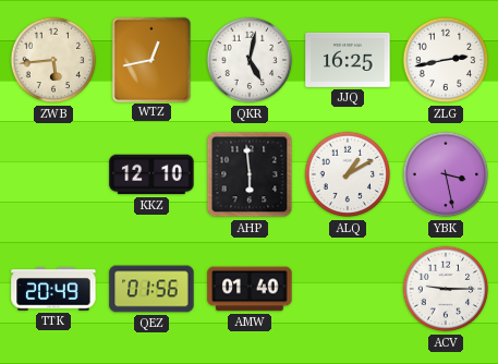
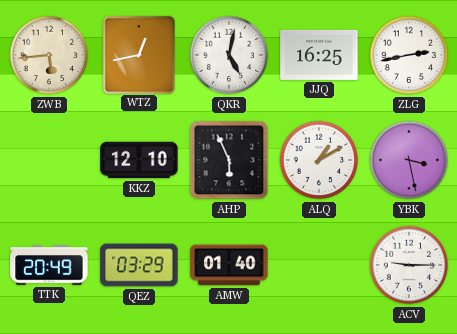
AHP: 5:59 -> 5:56
QEZ: 01:56 -> 03:29
